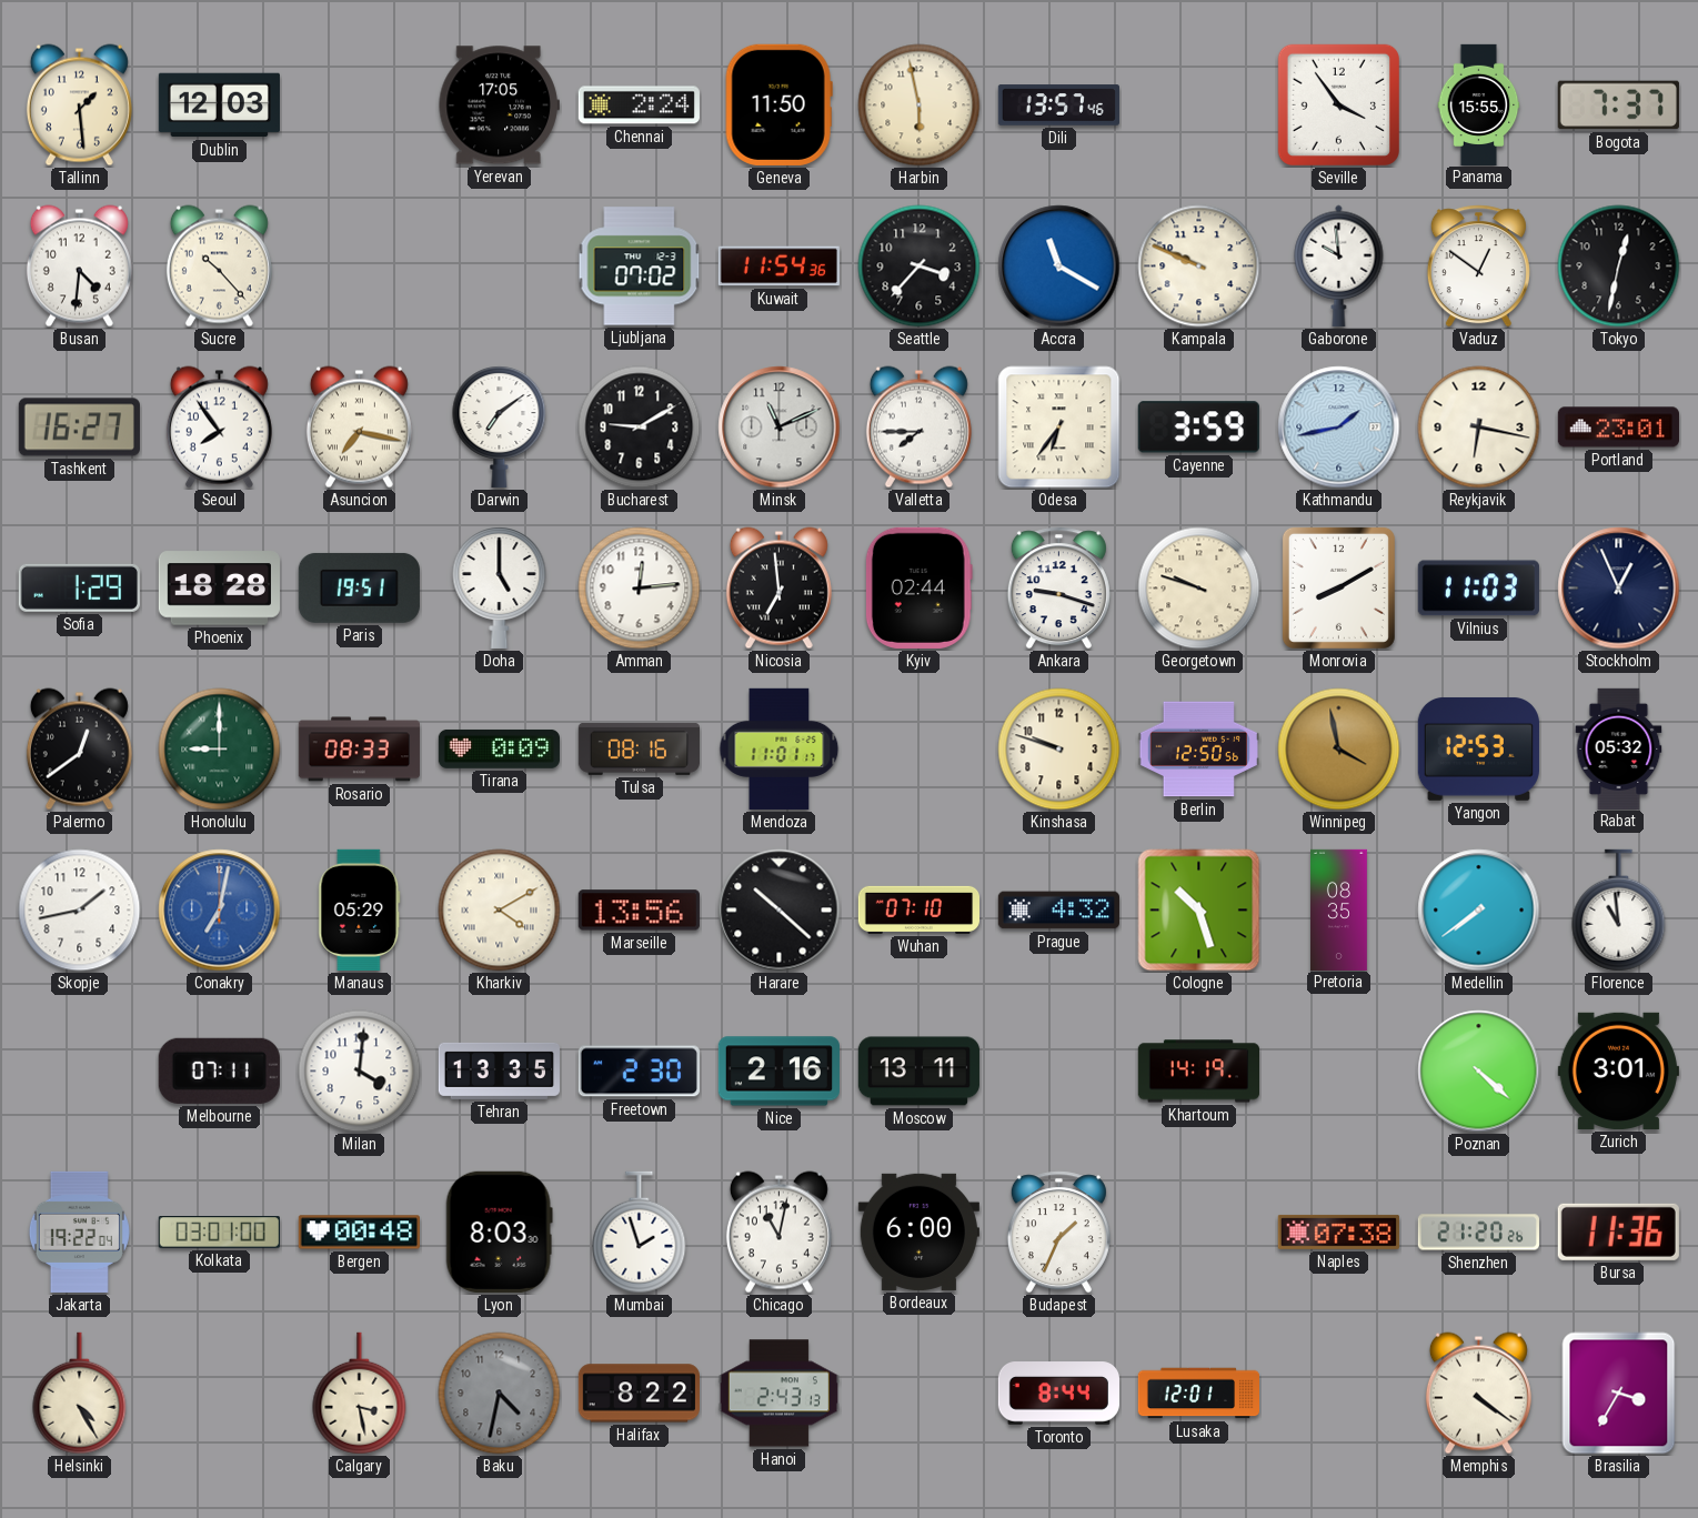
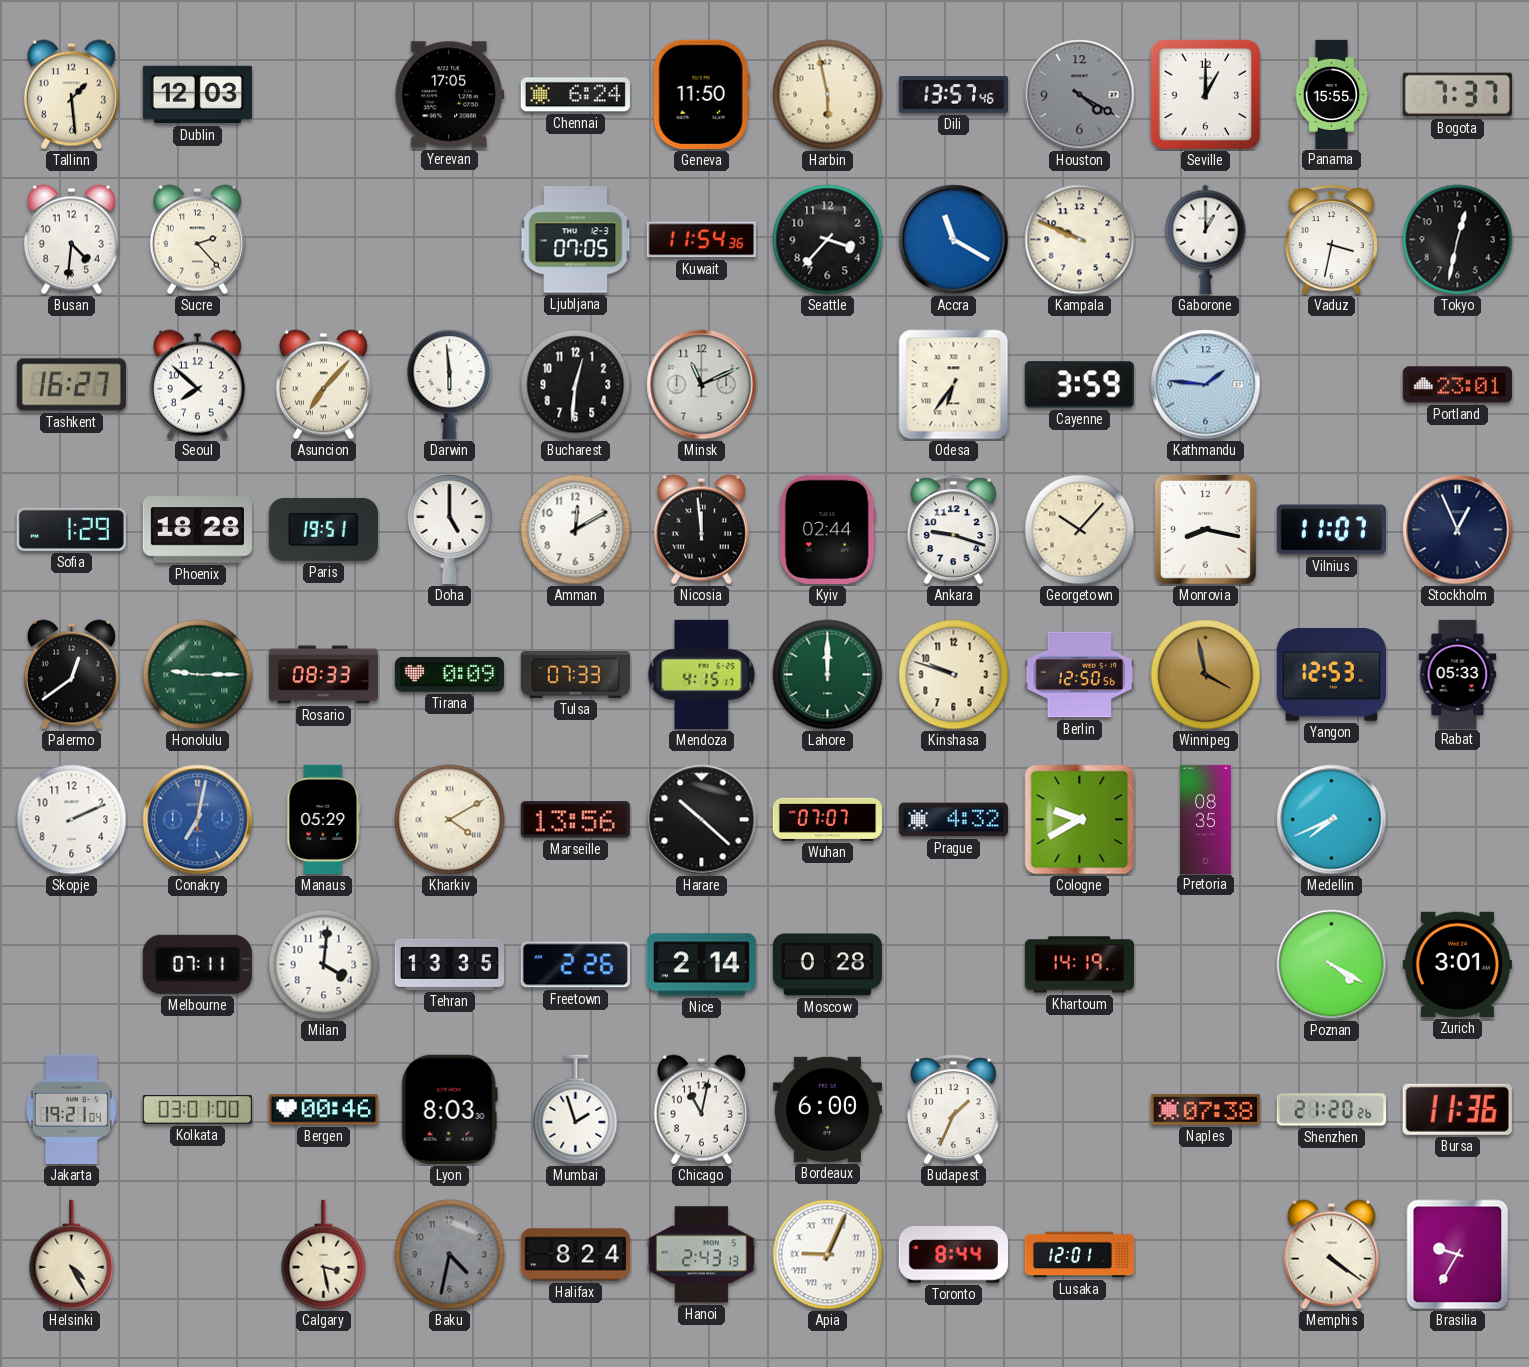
Chennai: 2:24 -> 6:24
Houston: none -> 4:20
Seville: 3:54 -> 1:00
Sucre: 10:23 -> 2:23
Ljubljana: 07:02 -> 07:05
Gaborone: 9:59 -> 1:00
Vaduz: 12:51 -> 3:32
Seoul: 7:54 -> 7:52
Asuncion: 7:17 -> 7:07
Darwin: 7:09 -> 5:59
Bucharest: 9:10 -> 12:31
Valletta: 7:45 -> none
Kathmandu: 1:43 -> 1:46
Reykjavik: 6:17 -> none
Amman: 12:14 -> 12:10
Nicosia: 6:59 -> 11:59
Georgetown: 9:48 -> 10:07
Monrovia: 8:10 -> 8:17
Vilnius: 11:03 -> 11:07
Honolulu: 9:00 -> 9:15
Tulsa: 08:16 -> 07:33
Mendoza: 11:01 -> 4:15
Lahore: none -> 12:00
Rabat: 05:32 -> 05:33
Skopje: 1:43 -> 2:11
Wuhan: 07:10 -> 07:07
Cologne: 10:27 -> 9:40
Medellin: 7:39 -> 7:41
Florence: 10:59 -> none
Freetown: 2:30 -> 2:26
Nice: 2:16 -> 2:14
Moscow: 13:11 -> 0:28
Poznan: 4:22 -> 4:20
Jakarta: 19:22 -> 19:21
Bergen: 00:48 -> 00:46
Halifax: 8:22 -> 8:24
Apia: none -> 9:04
Brasilia: 3:35 -> 9:35
